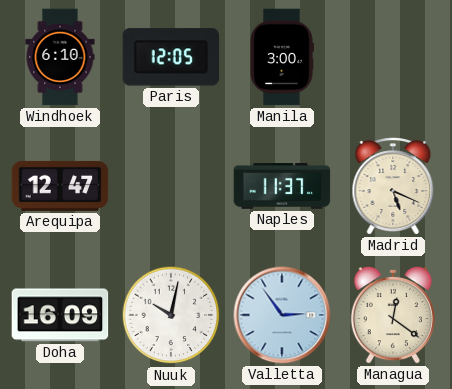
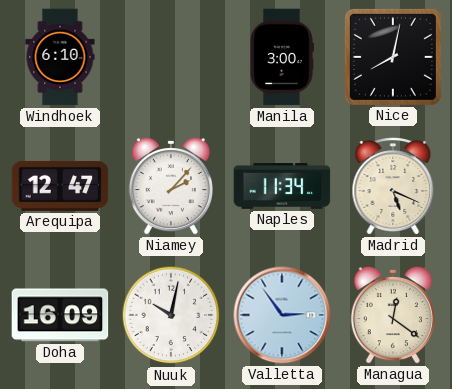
Paris: 12:05 -> none
Nice: none -> 8:02
Niamey: none -> 2:07
Naples: 11:37 -> 11:34
